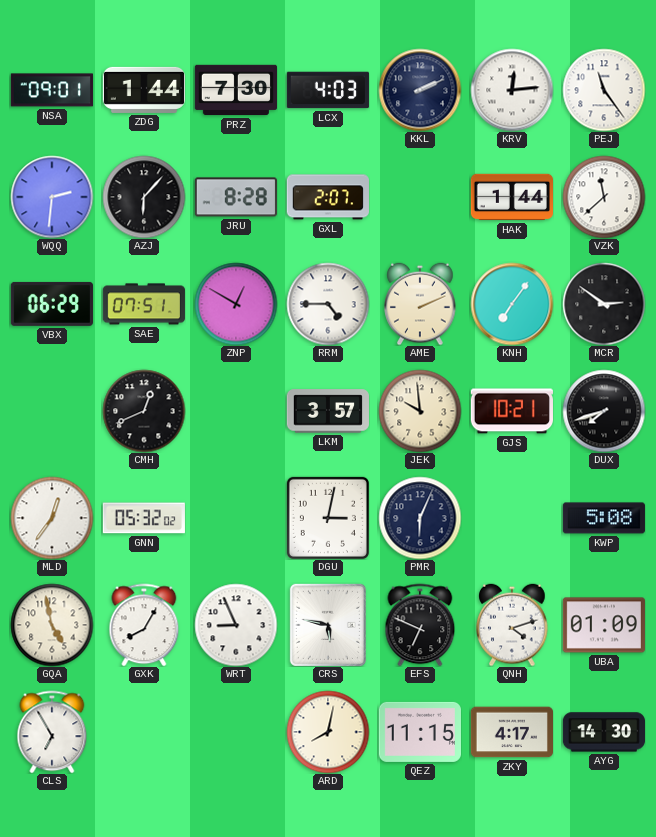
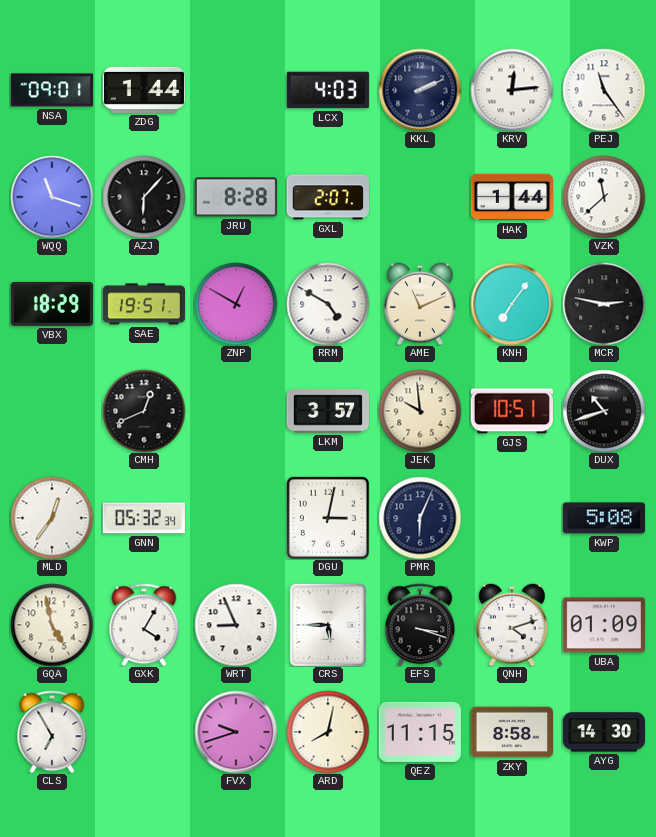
PRZ: 7:30 -> none
WQQ: 2:31 -> 11:18
VBX: 06:29 -> 18:29
SAE: 07:51 -> 19:51
RRM: 4:45 -> 4:50
AME: 2:11 -> 11:11
MCR: 2:51 -> 2:47
GJS: 10:21 -> 10:51
DUX: 7:42 -> 10:42
GNN: 05:32:02 -> 05:32:34
GXK: 8:05 -> 4:05
CRS: 5:47 -> 5:45
EFS: 6:49 -> 3:18
FVX: none -> 9:42
ZKY: 4:17 -> 8:58
